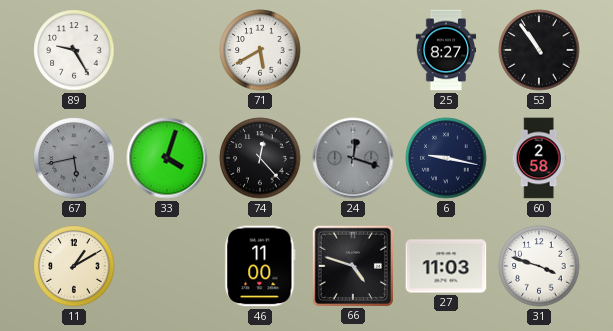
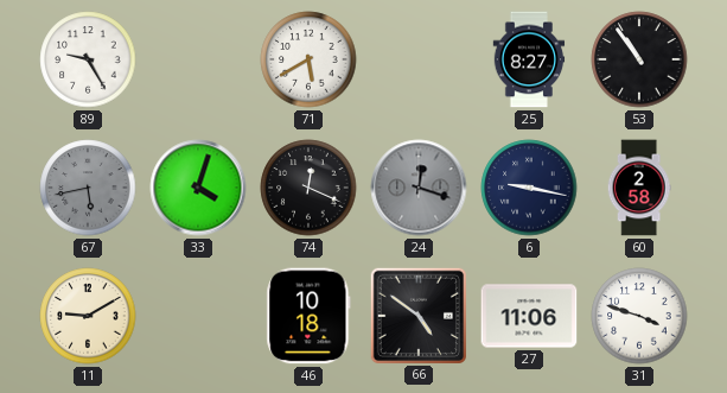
74: 12:23 -> 12:19
11: 1:10 -> 9:10
46: 11:00 -> 10:18
66: 4:48 -> 4:51
27: 11:03 -> 11:06
